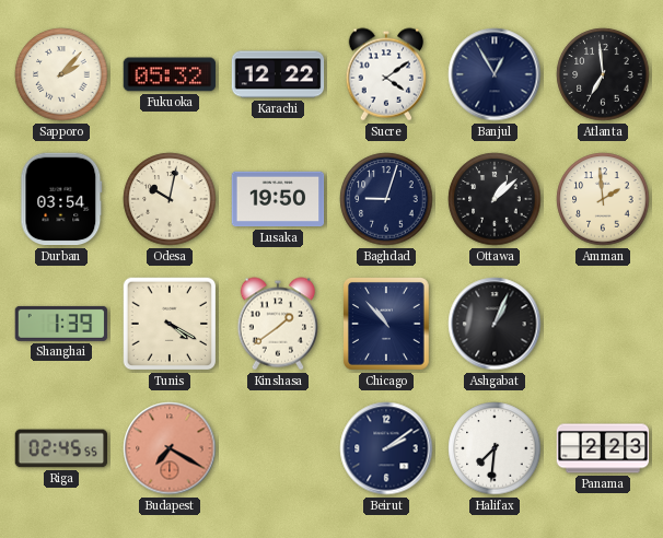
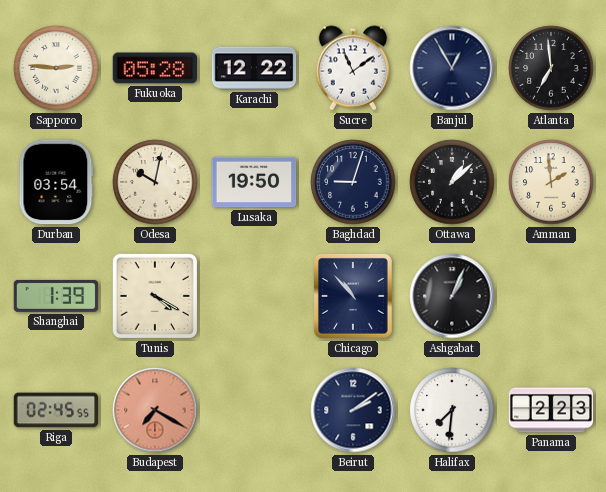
Sapporo: 2:07 -> 2:46
Fukuoka: 05:32 -> 05:28
Sucre: 4:09 -> 11:09
Kinshasa: 1:39 -> none
